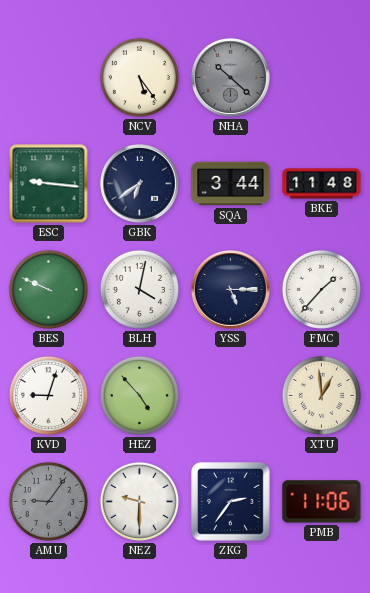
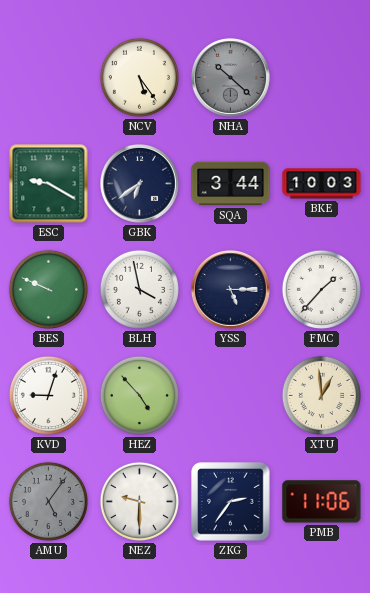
ESC: 9:16 -> 9:20
BKE: 11:48 -> 10:03
BLH: 4:02 -> 3:58
AMU: 9:06 -> 5:06
